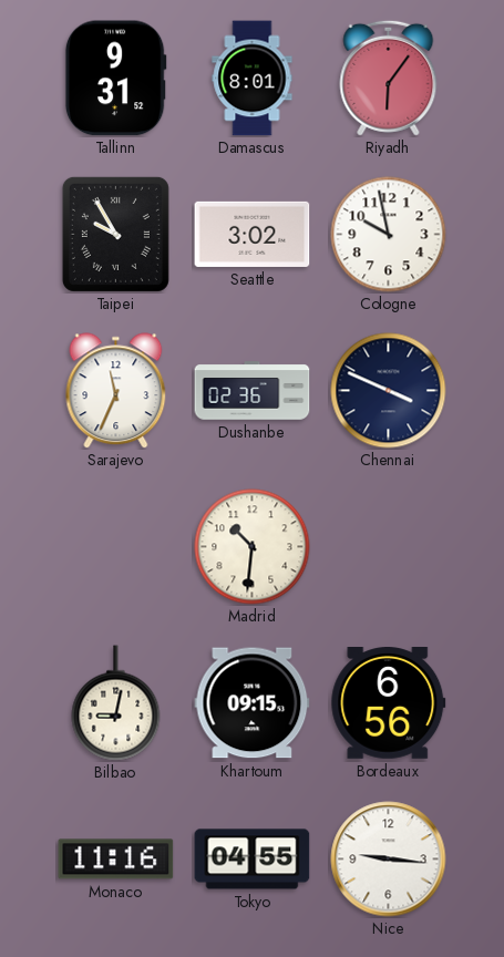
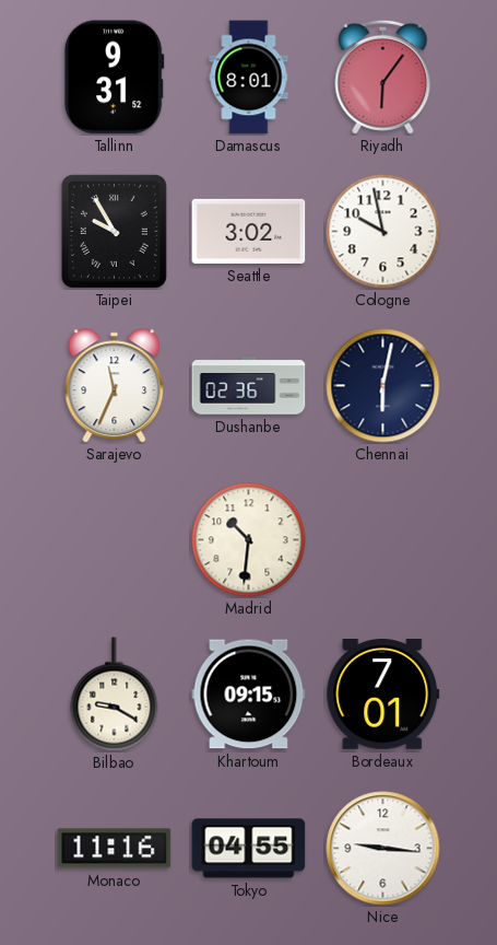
Chennai: 3:49 -> 6:02
Bilbao: 9:02 -> 9:20
Bordeaux: 6:56 -> 7:01
